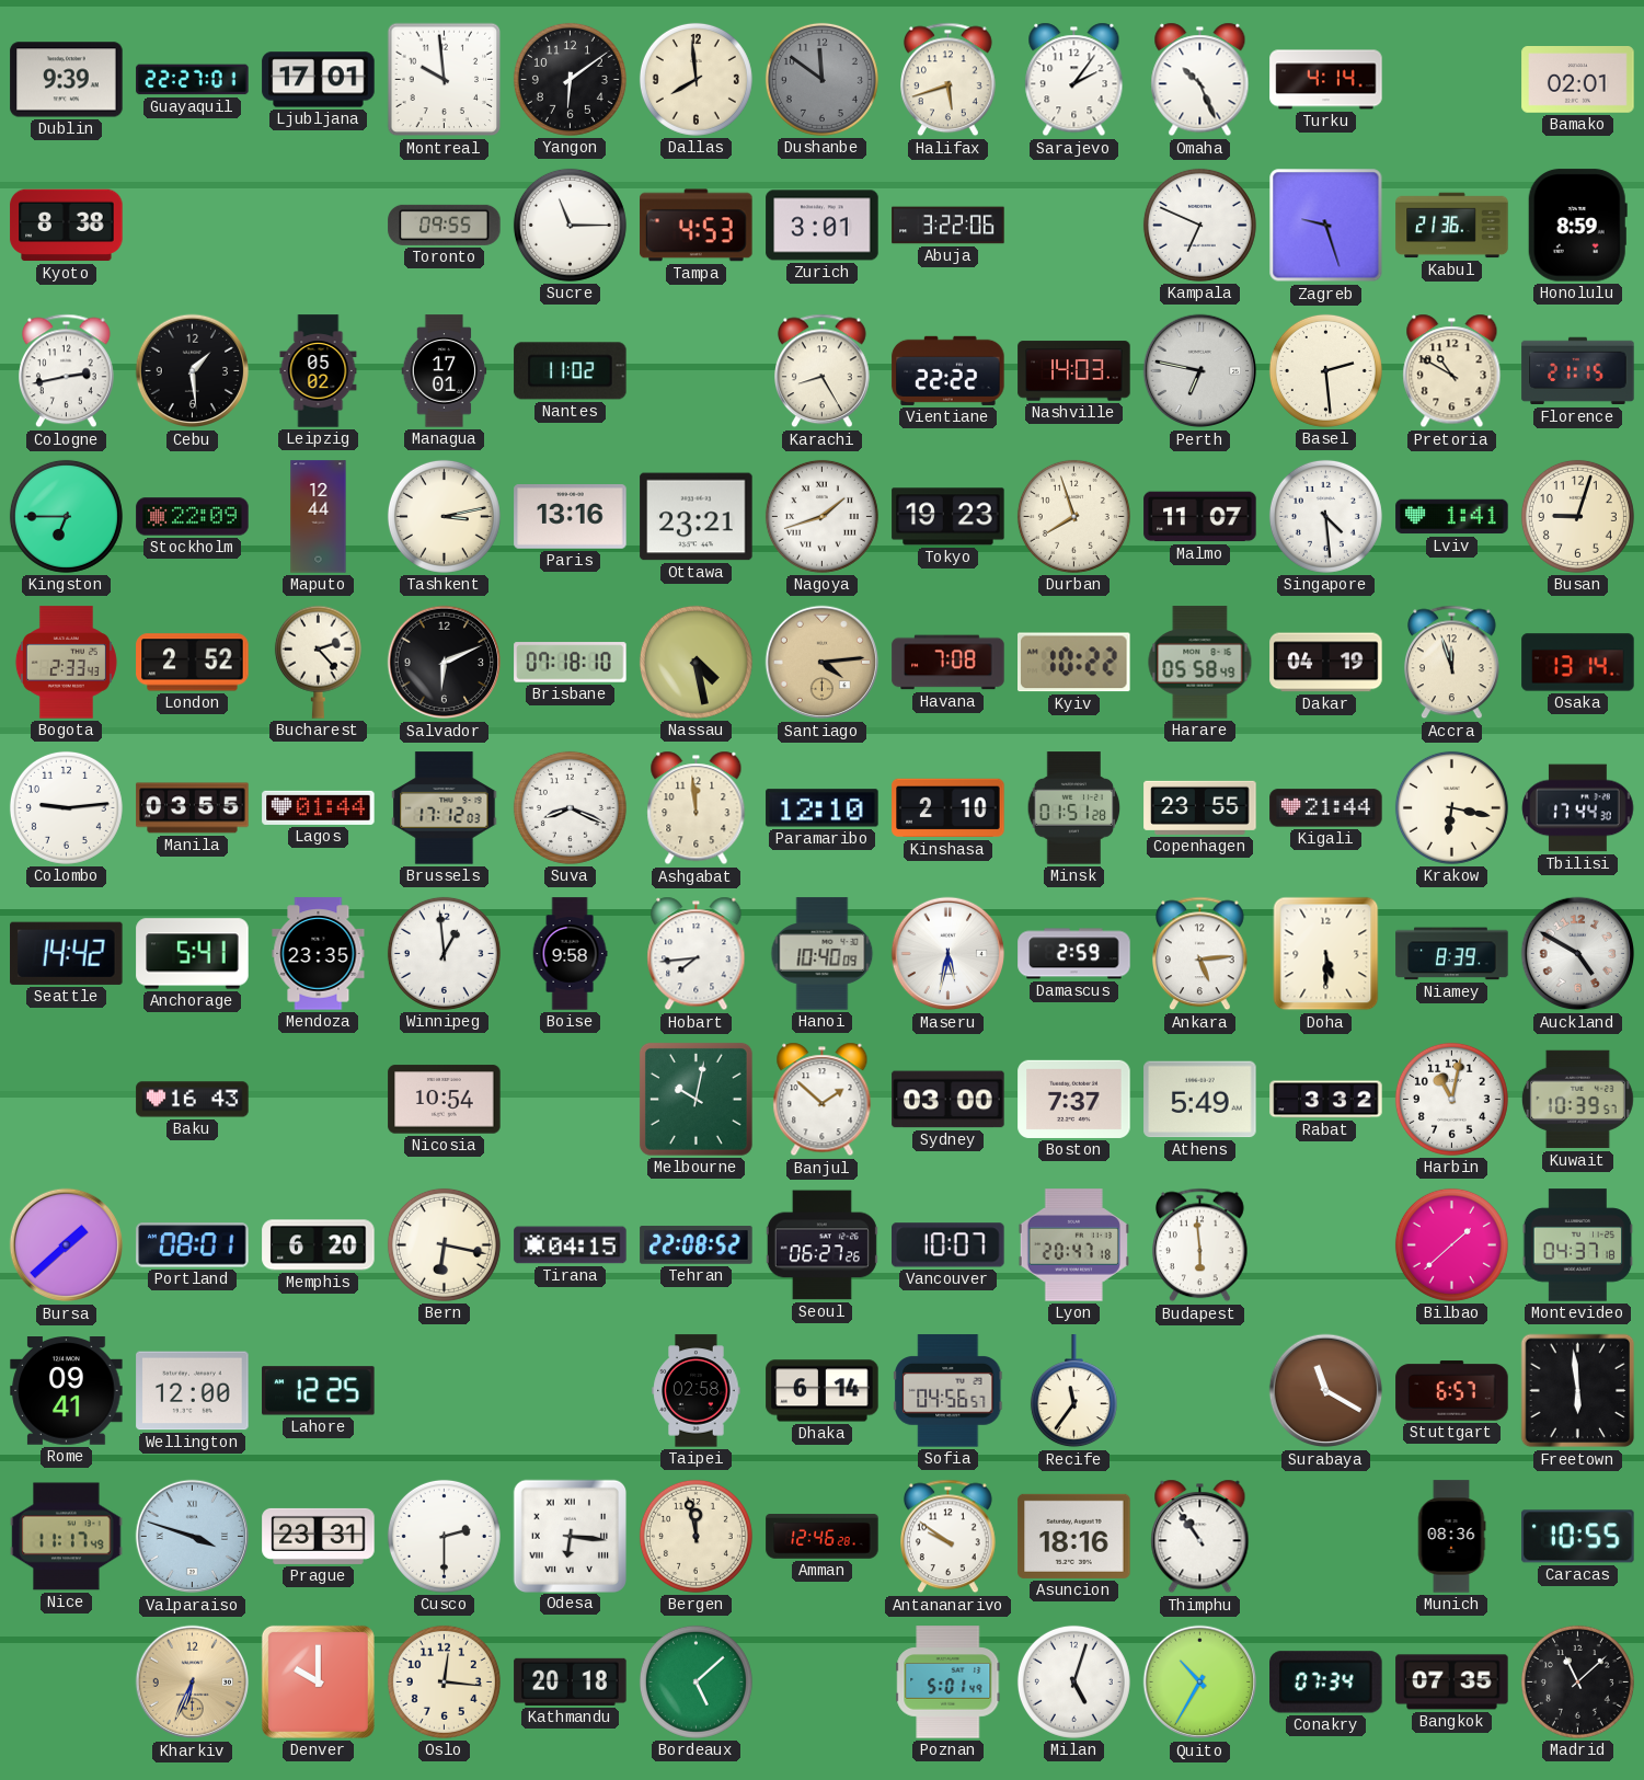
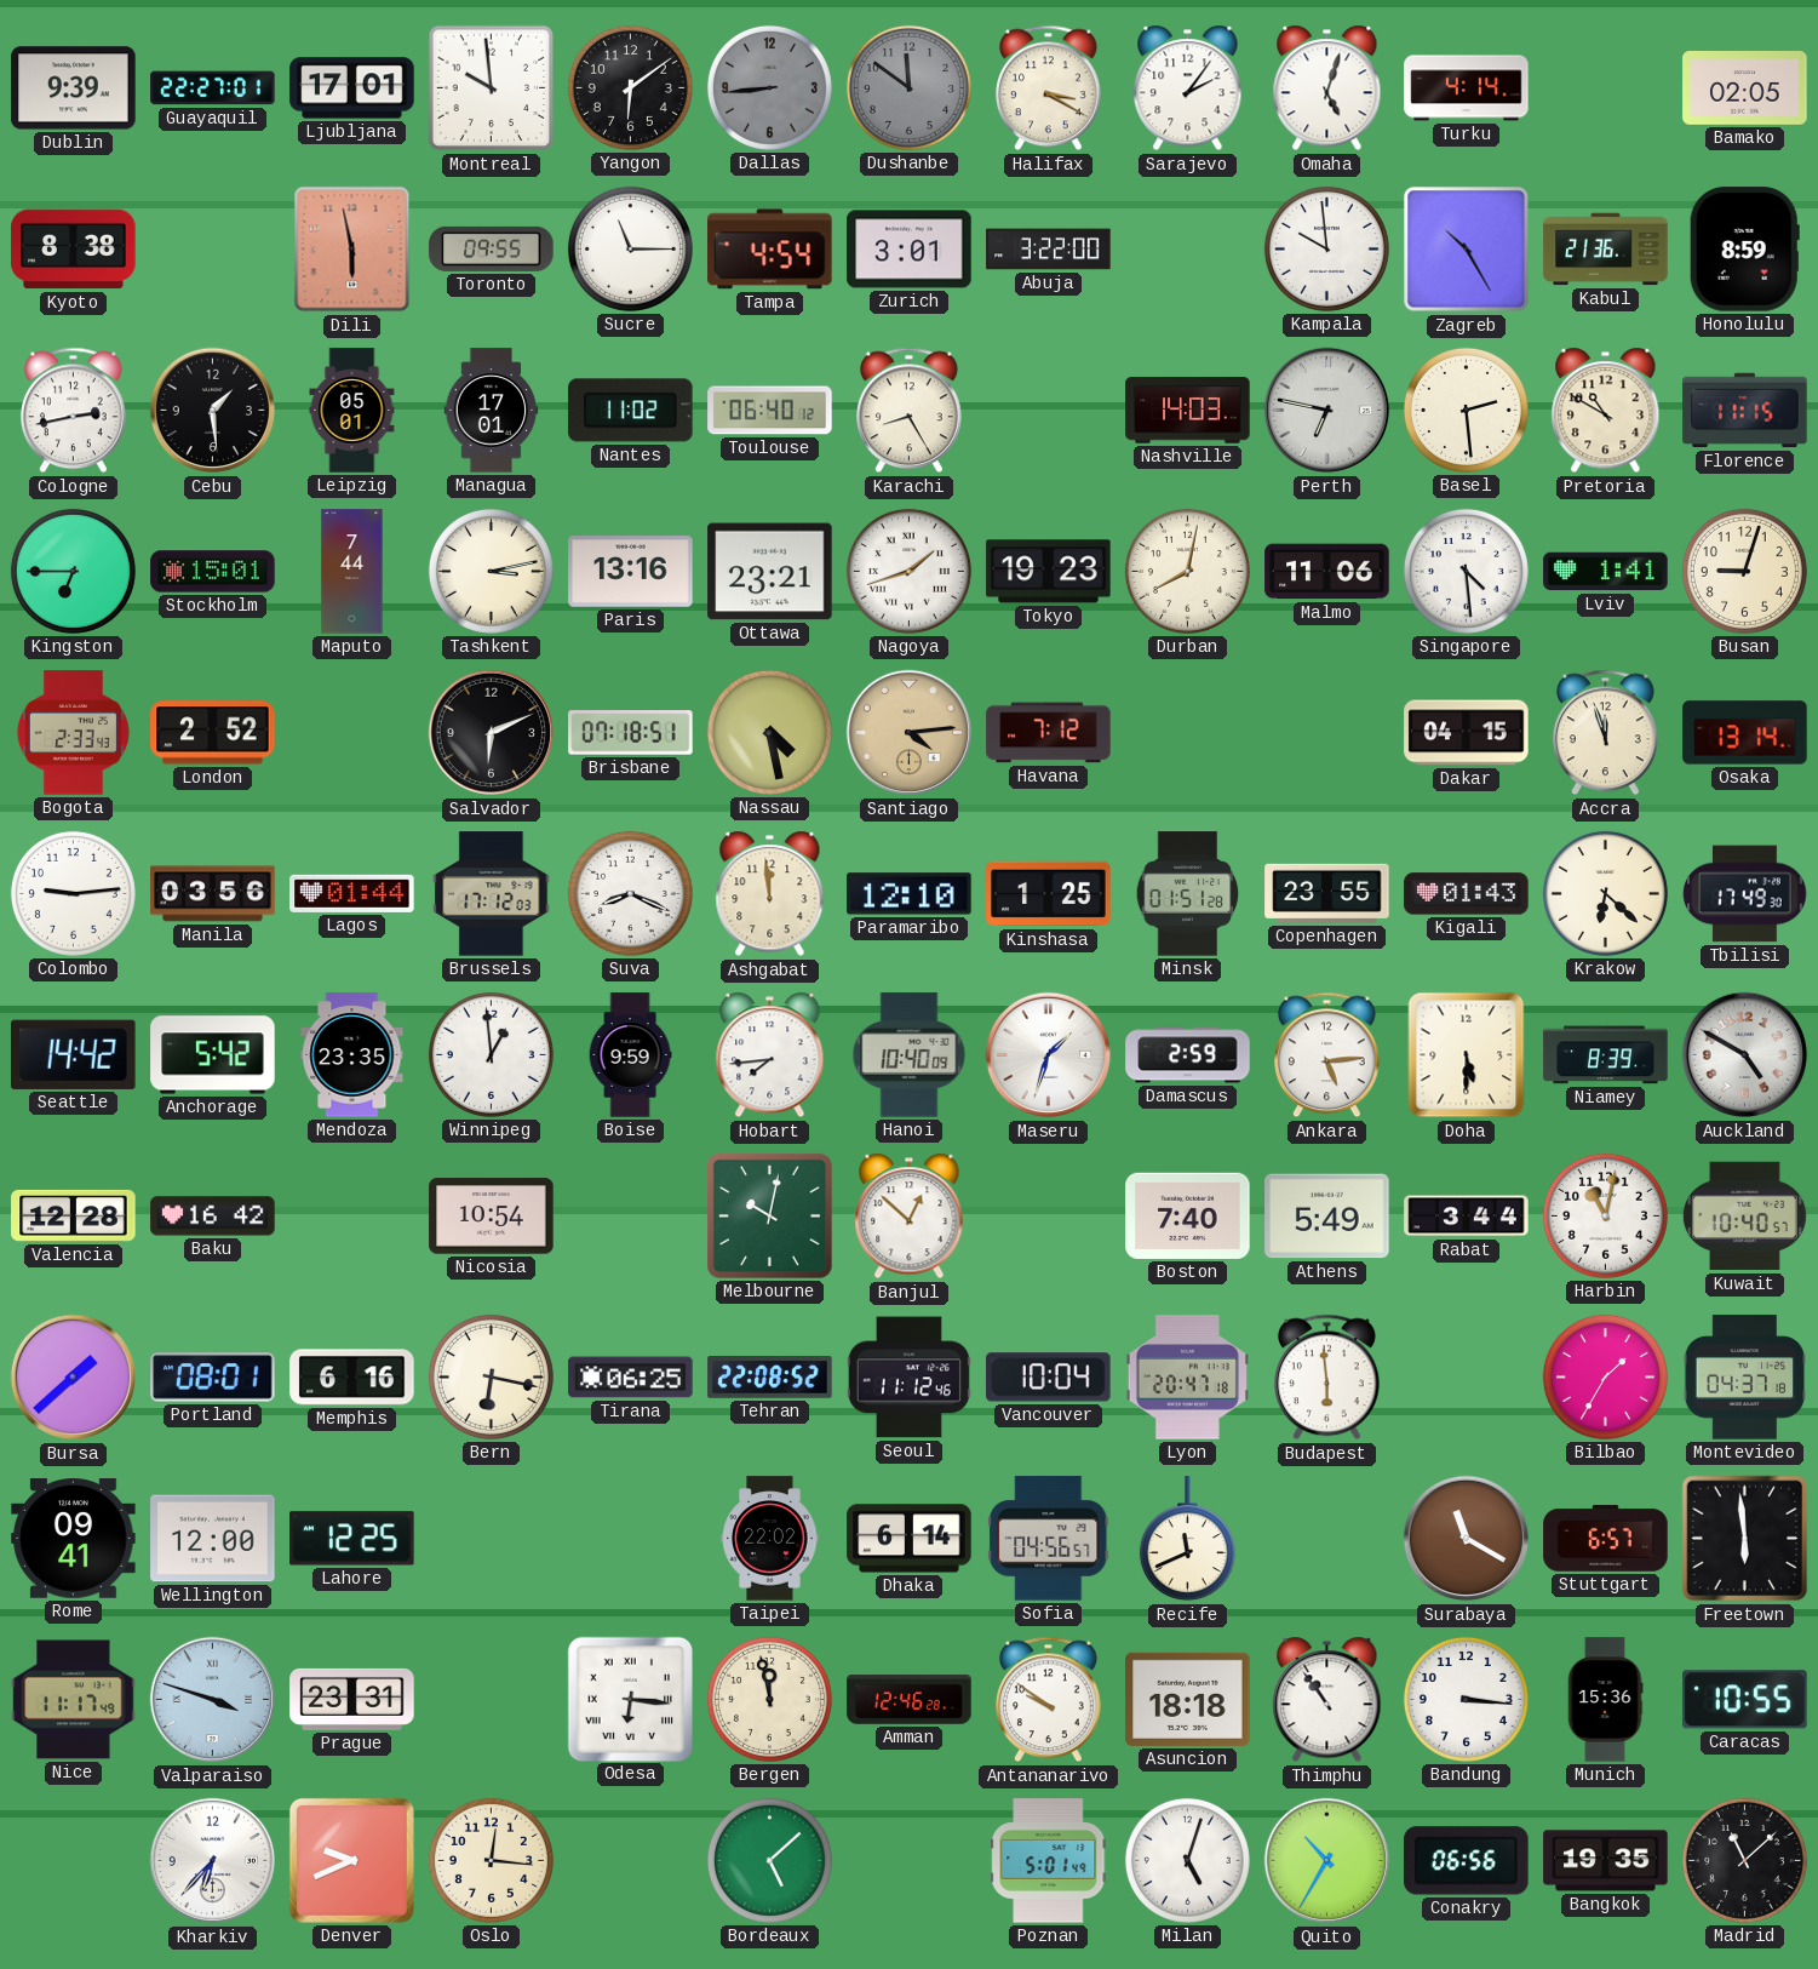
Dallas: 7:59 -> 8:44
Dallas dial: cream -> grey
Halifax: 5:42 -> 3:20
Omaha: 10:26 -> 5:03
Bamako: 02:01 -> 02:05
Dili: none -> 5:58
Tampa: 4:53 -> 4:54
Abuja: 3:22:06 -> 3:22:00
Kampala: 6:49 -> 9:59
Zagreb: 9:27 -> 10:25
Leipzig: 05:02 -> 05:01
Toulouse: none -> 06:40
Vientiane: 22:22 -> none
Florence: 21:15 -> 11:15
Stockholm: 22:09 -> 15:01
Maputo: 12:44 -> 7:44
Durban: 7:57 -> 8:02
Malmo: 11:07 -> 11:06
Bucharest: 2:23 -> none
Brisbane: 07:18:10 -> 07:18:51
Havana: 7:08 -> 7:12
Kyiv: 10:22 -> none
Harare: 05:58 -> none
Dakar: 04:19 -> 04:15
Manila: 03:55 -> 03:56
Kinshasa: 2:10 -> 1:25
Kigali: 21:44 -> 01:43
Krakow: 6:17 -> 6:22
Tbilisi: 17:44 -> 17:49
Anchorage: 5:41 -> 5:42
Boise: 9:58 -> 9:59
Maseru: 5:32 -> 1:33
Valencia: none -> 12:28
Baku: 16:43 -> 16:42
Banjul: 1:52 -> 12:52
Sydney: 03:00 -> none
Boston: 7:37 -> 7:40
Rabat: 3:32 -> 3:44
Kuwait: 10:39 -> 10:40
Memphis: 6:20 -> 6:16
Tirana: 04:15 -> 06:25
Seoul: 06:27 -> 11:12
Vancouver: 10:07 -> 10:04
Bilbao: 1:38 -> 1:35
Taipei: 02:58 -> 22:02
Recife: 11:36 -> 11:41
Cusco: 2:30 -> none
Asuncion: 18:16 -> 18:18
Bandung: none -> 3:16
Munich: 08:36 -> 15:36
Kharkiv: 6:34 -> 6:37
Kharkiv dial: champagne -> white
Denver: 10:00 -> 9:41
Kathmandu: 20:18 -> none
Conakry: 07:34 -> 06:56
Bangkok: 07:35 -> 19:35
